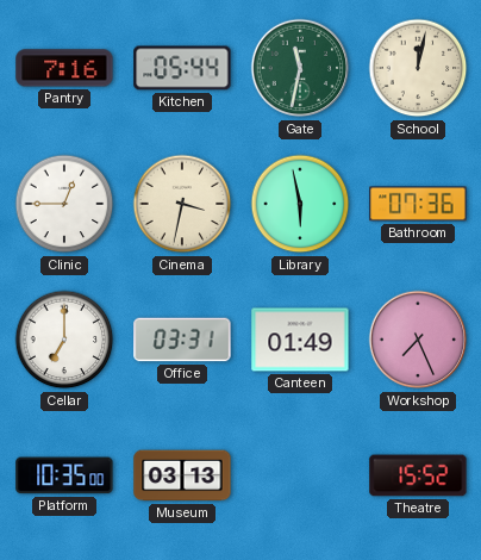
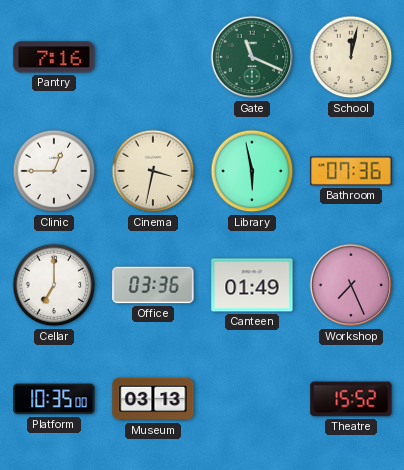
Kitchen: 05:44 -> none
Gate: 11:32 -> 11:19
Office: 03:31 -> 03:36
